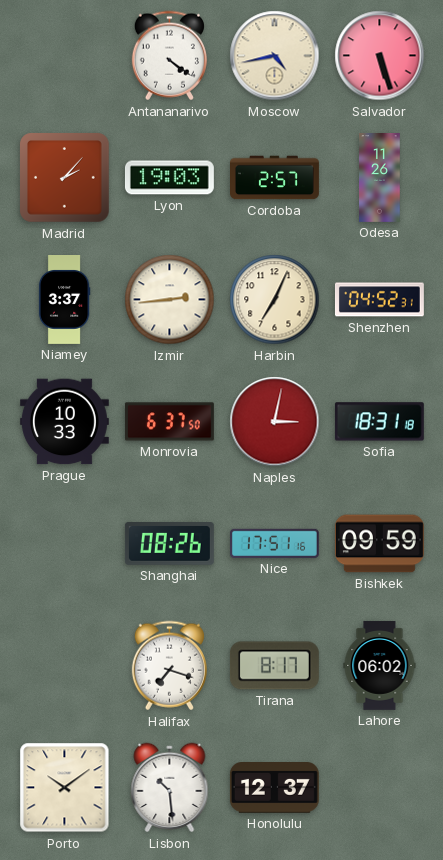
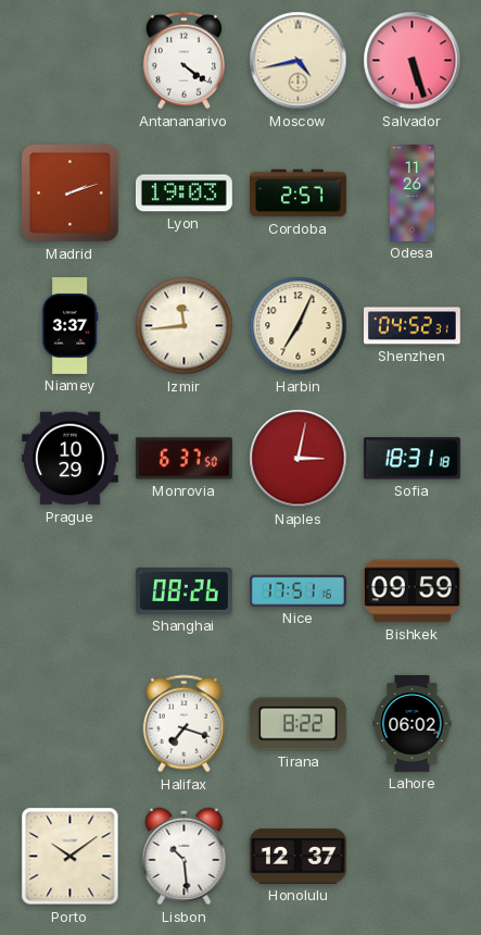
Madrid: 2:07 -> 2:12
Izmir: 2:44 -> 11:44
Prague: 10:33 -> 10:29
Tirana: 8:17 -> 8:22
